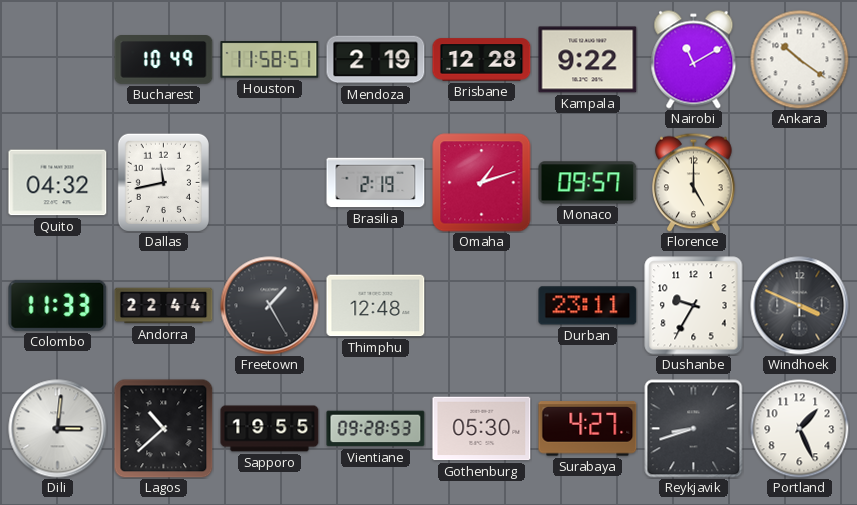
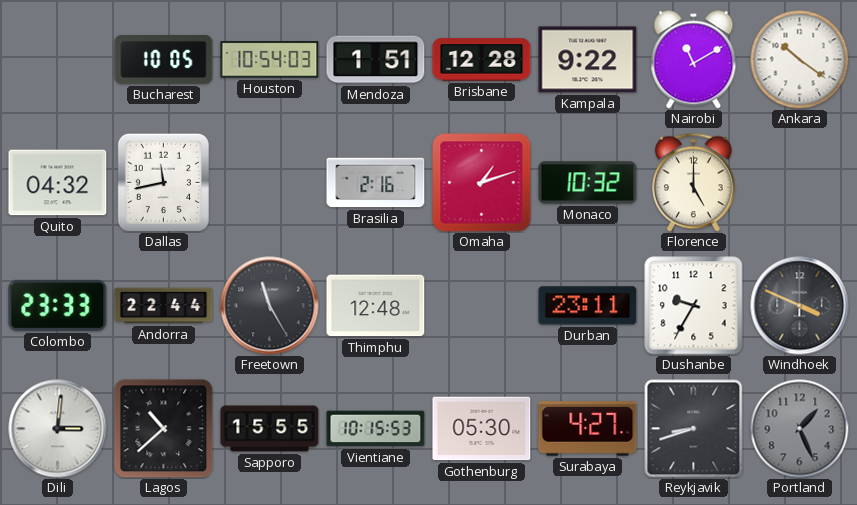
Bucharest: 10:49 -> 10:05
Houston: 11:58 -> 10:54
Mendoza: 2:19 -> 1:51
Brasilia: 2:19 -> 2:16
Monaco: 09:57 -> 10:32
Colombo: 11:33 -> 23:33
Freetown: 1:25 -> 11:25
Sapporo: 19:55 -> 15:55
Vientiane: 09:28 -> 10:15
Portland dial: white -> grey
